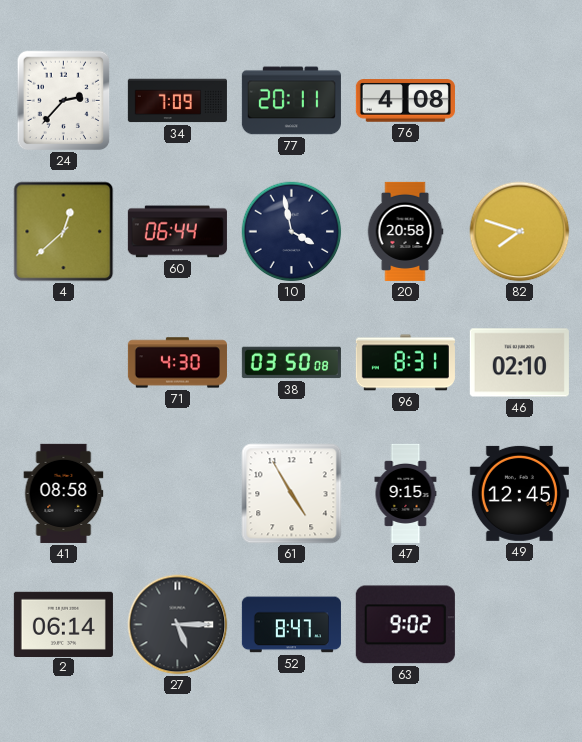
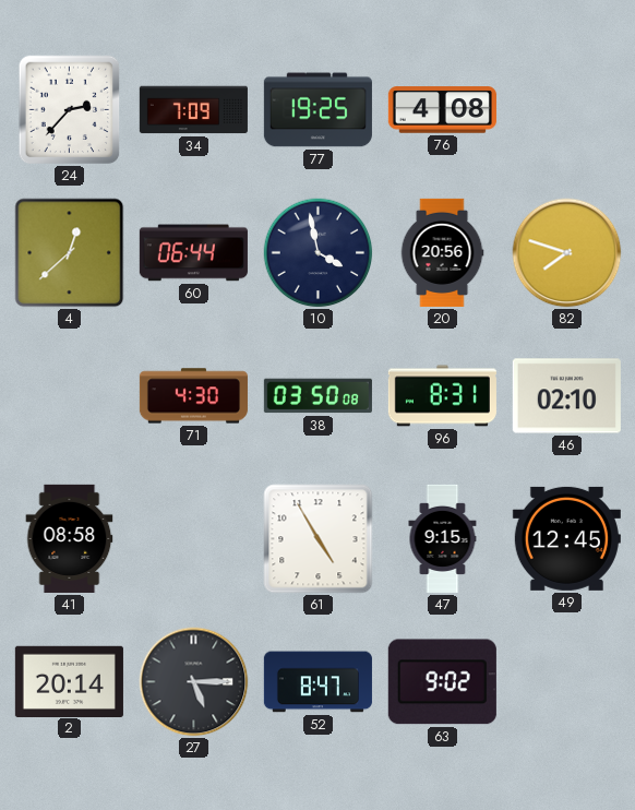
77: 20:11 -> 19:25
20: 20:58 -> 20:56
2: 06:14 -> 20:14
